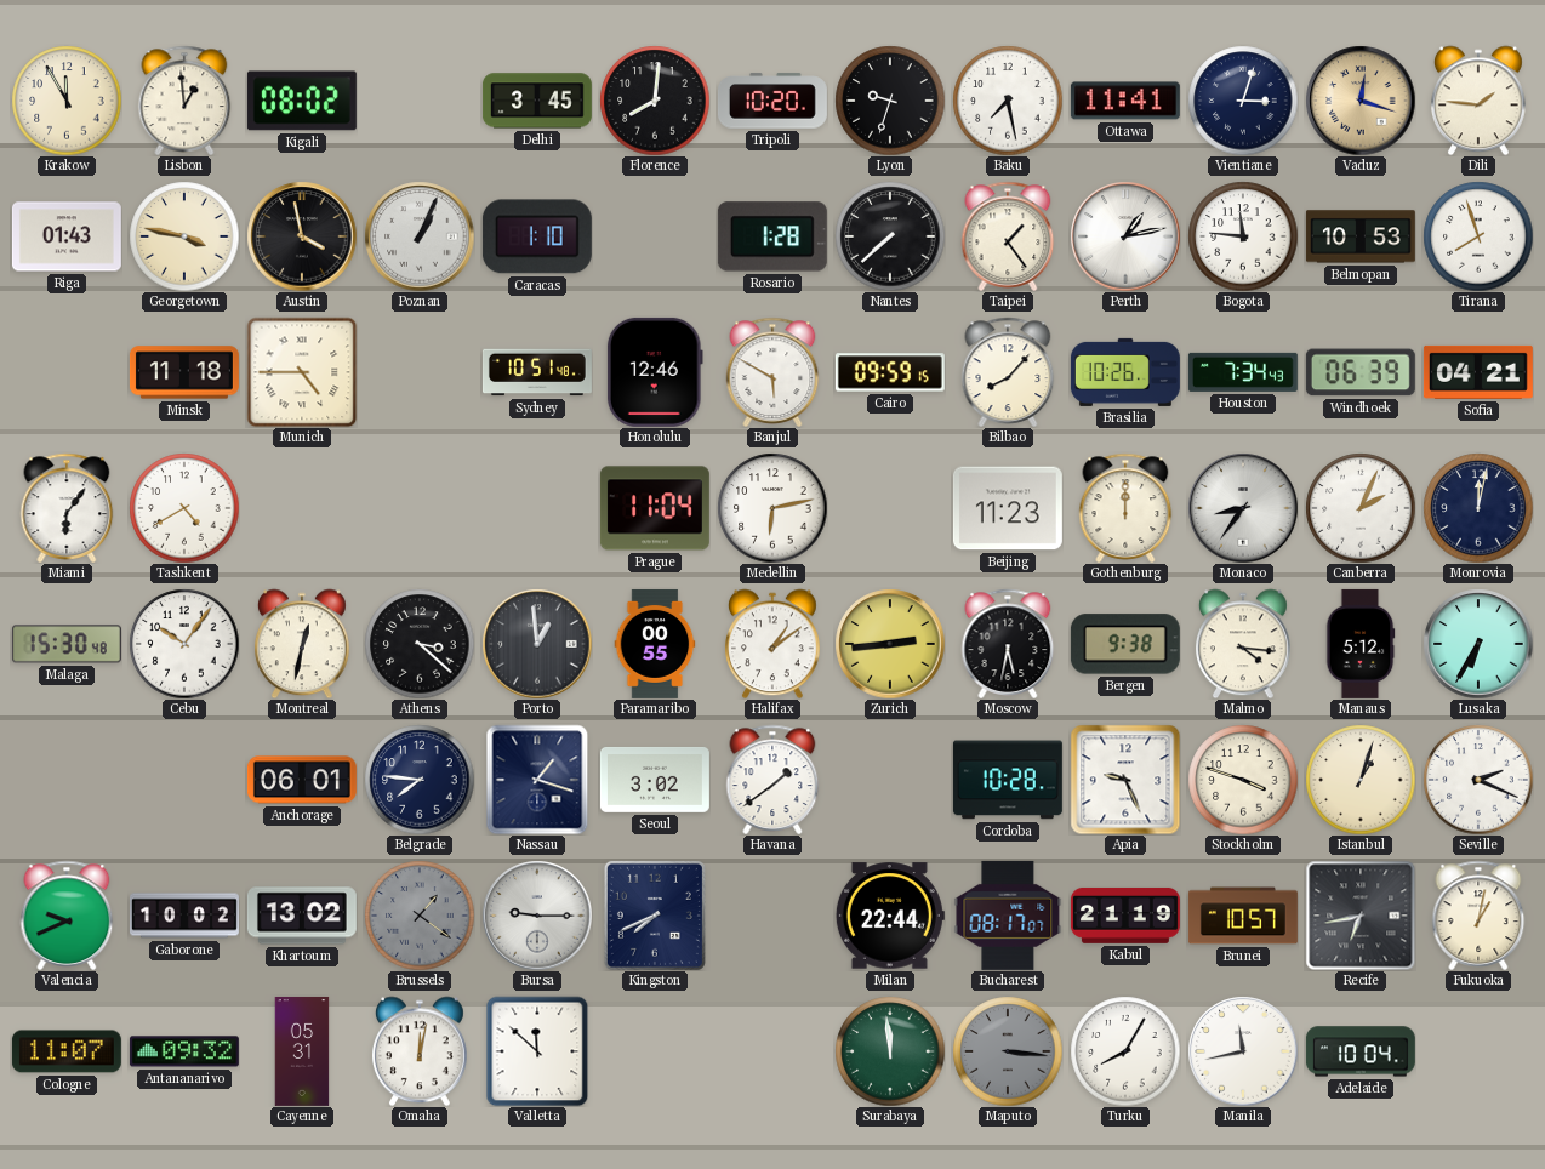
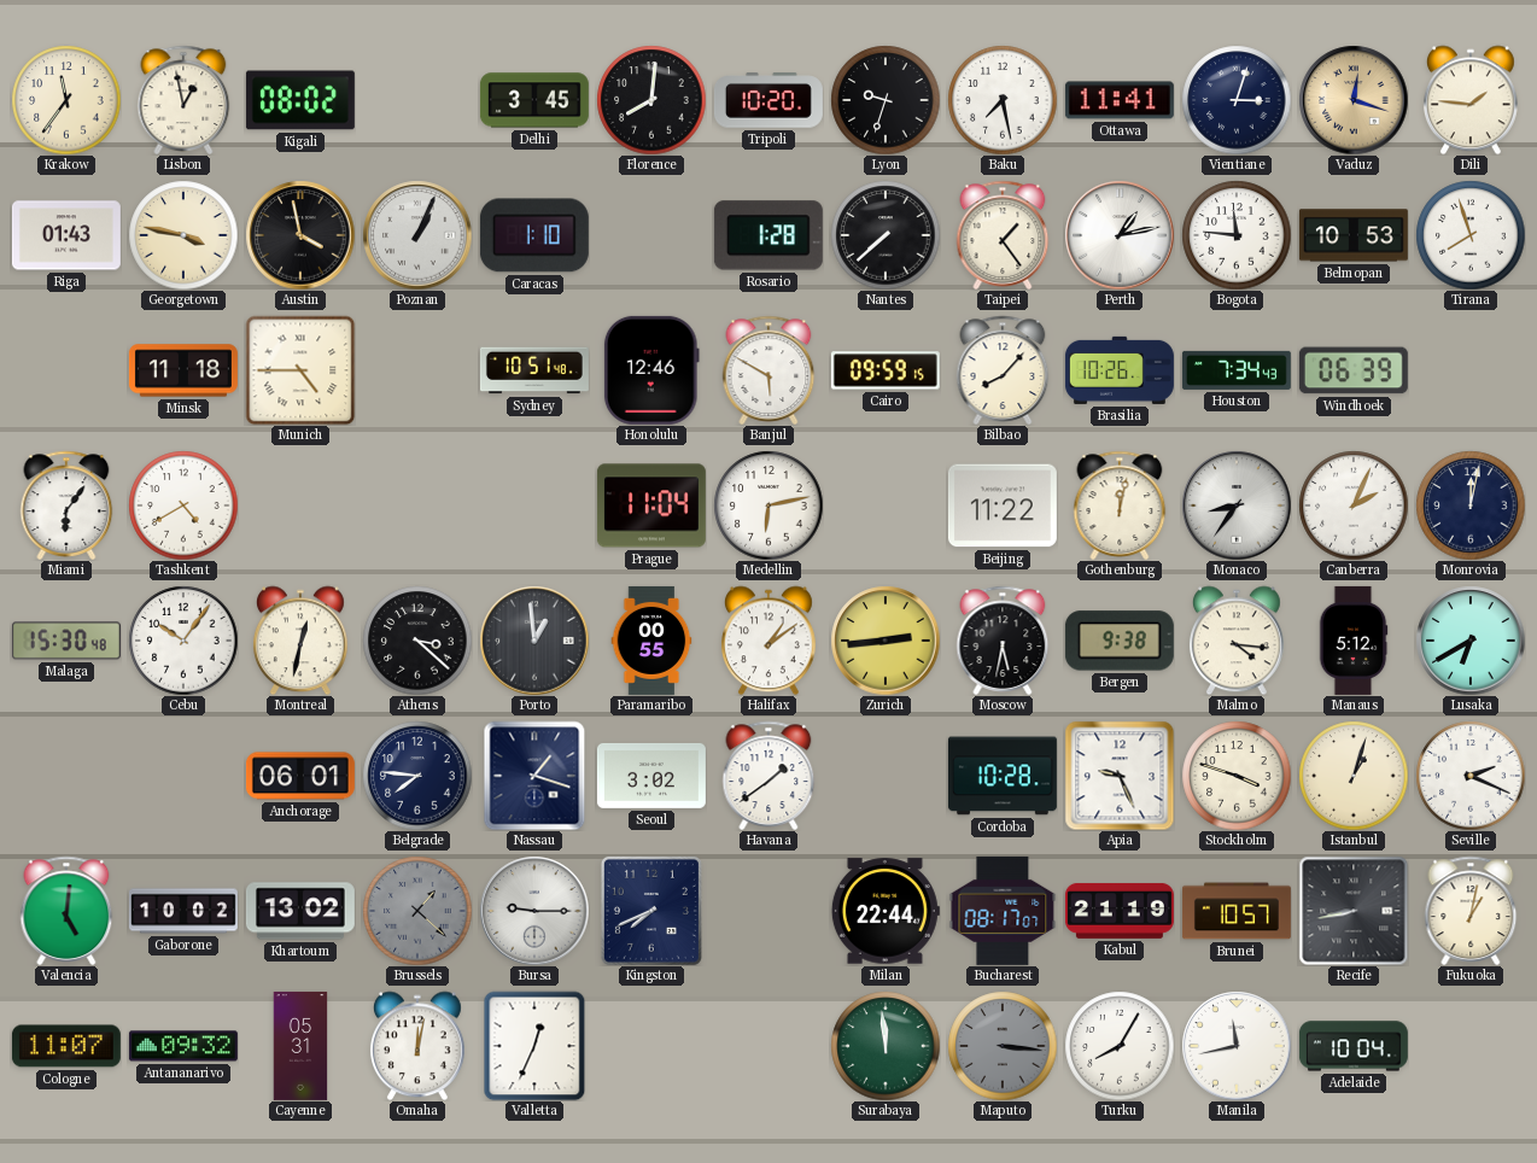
Krakow: 11:55 -> 11:36
Lisbon: 12:59 -> 12:58
Sofia: 04:21 -> none
Beijing: 11:23 -> 11:22
Gothenburg: 12:00 -> 12:02
Lusaka: 6:35 -> 6:40
Valencia: 9:41 -> 5:01
Brussels: 1:21 -> 1:22
Recife: 6:43 -> 8:43
Valletta: 11:52 -> 12:34
